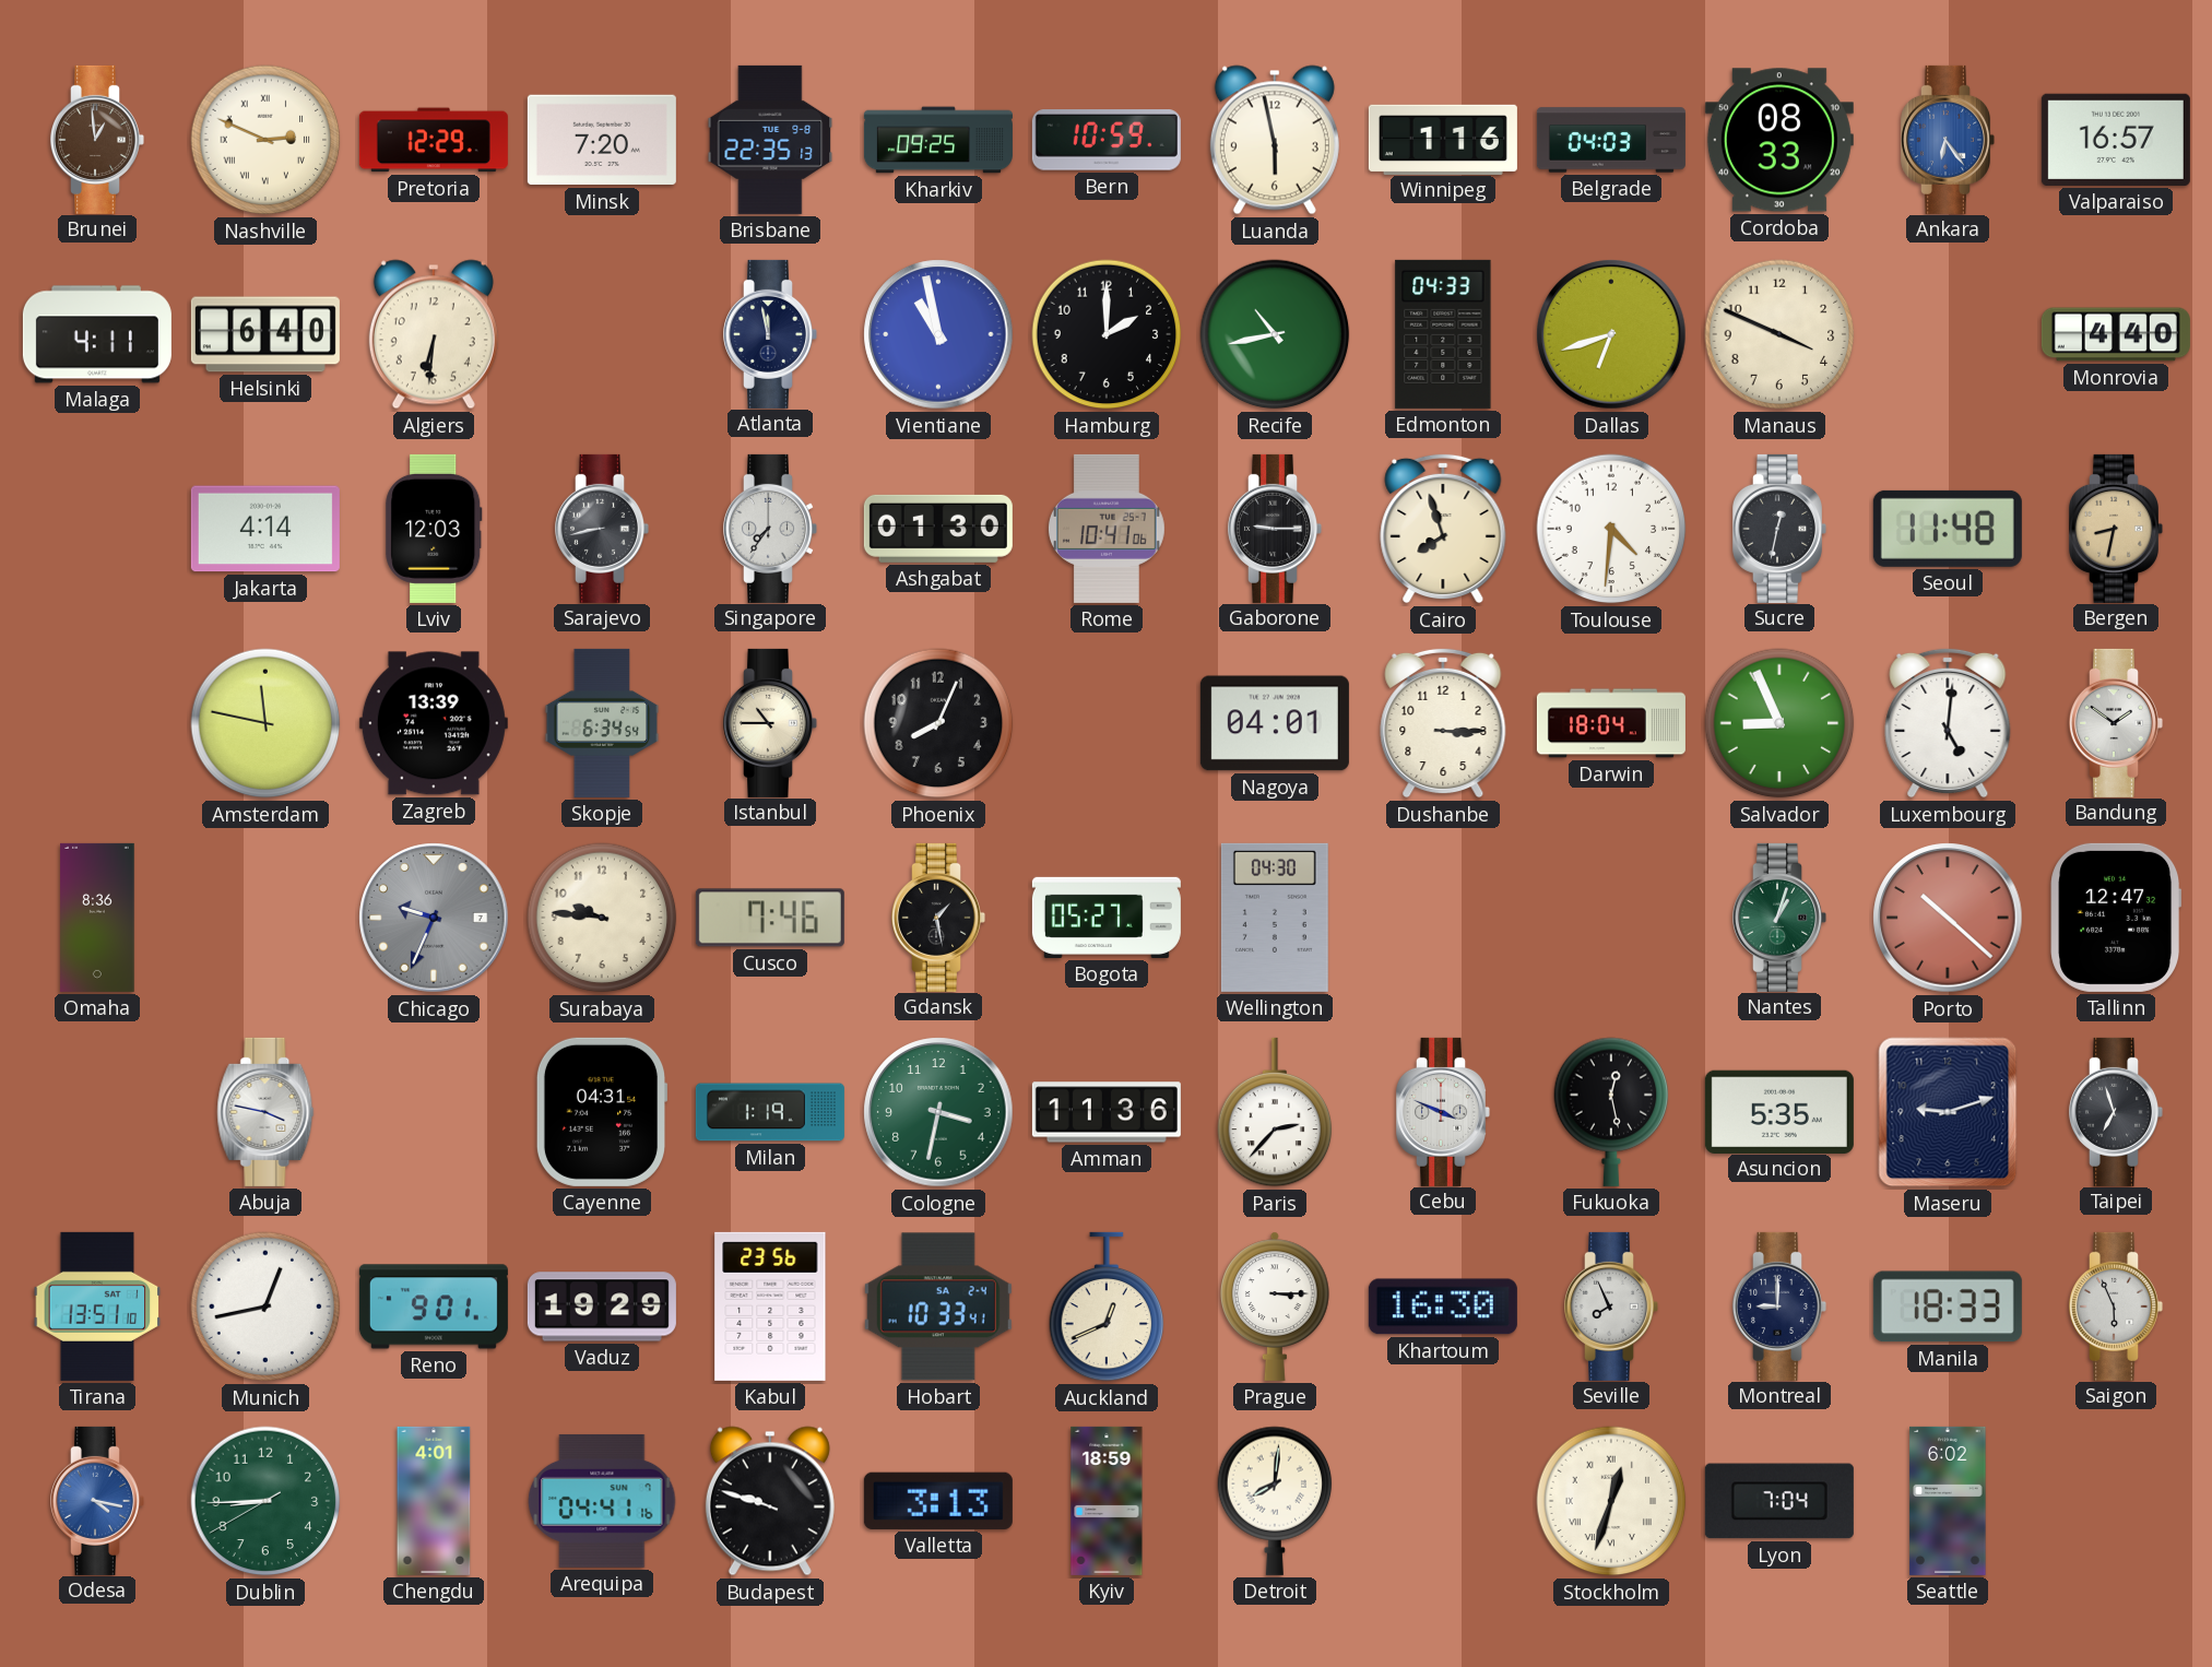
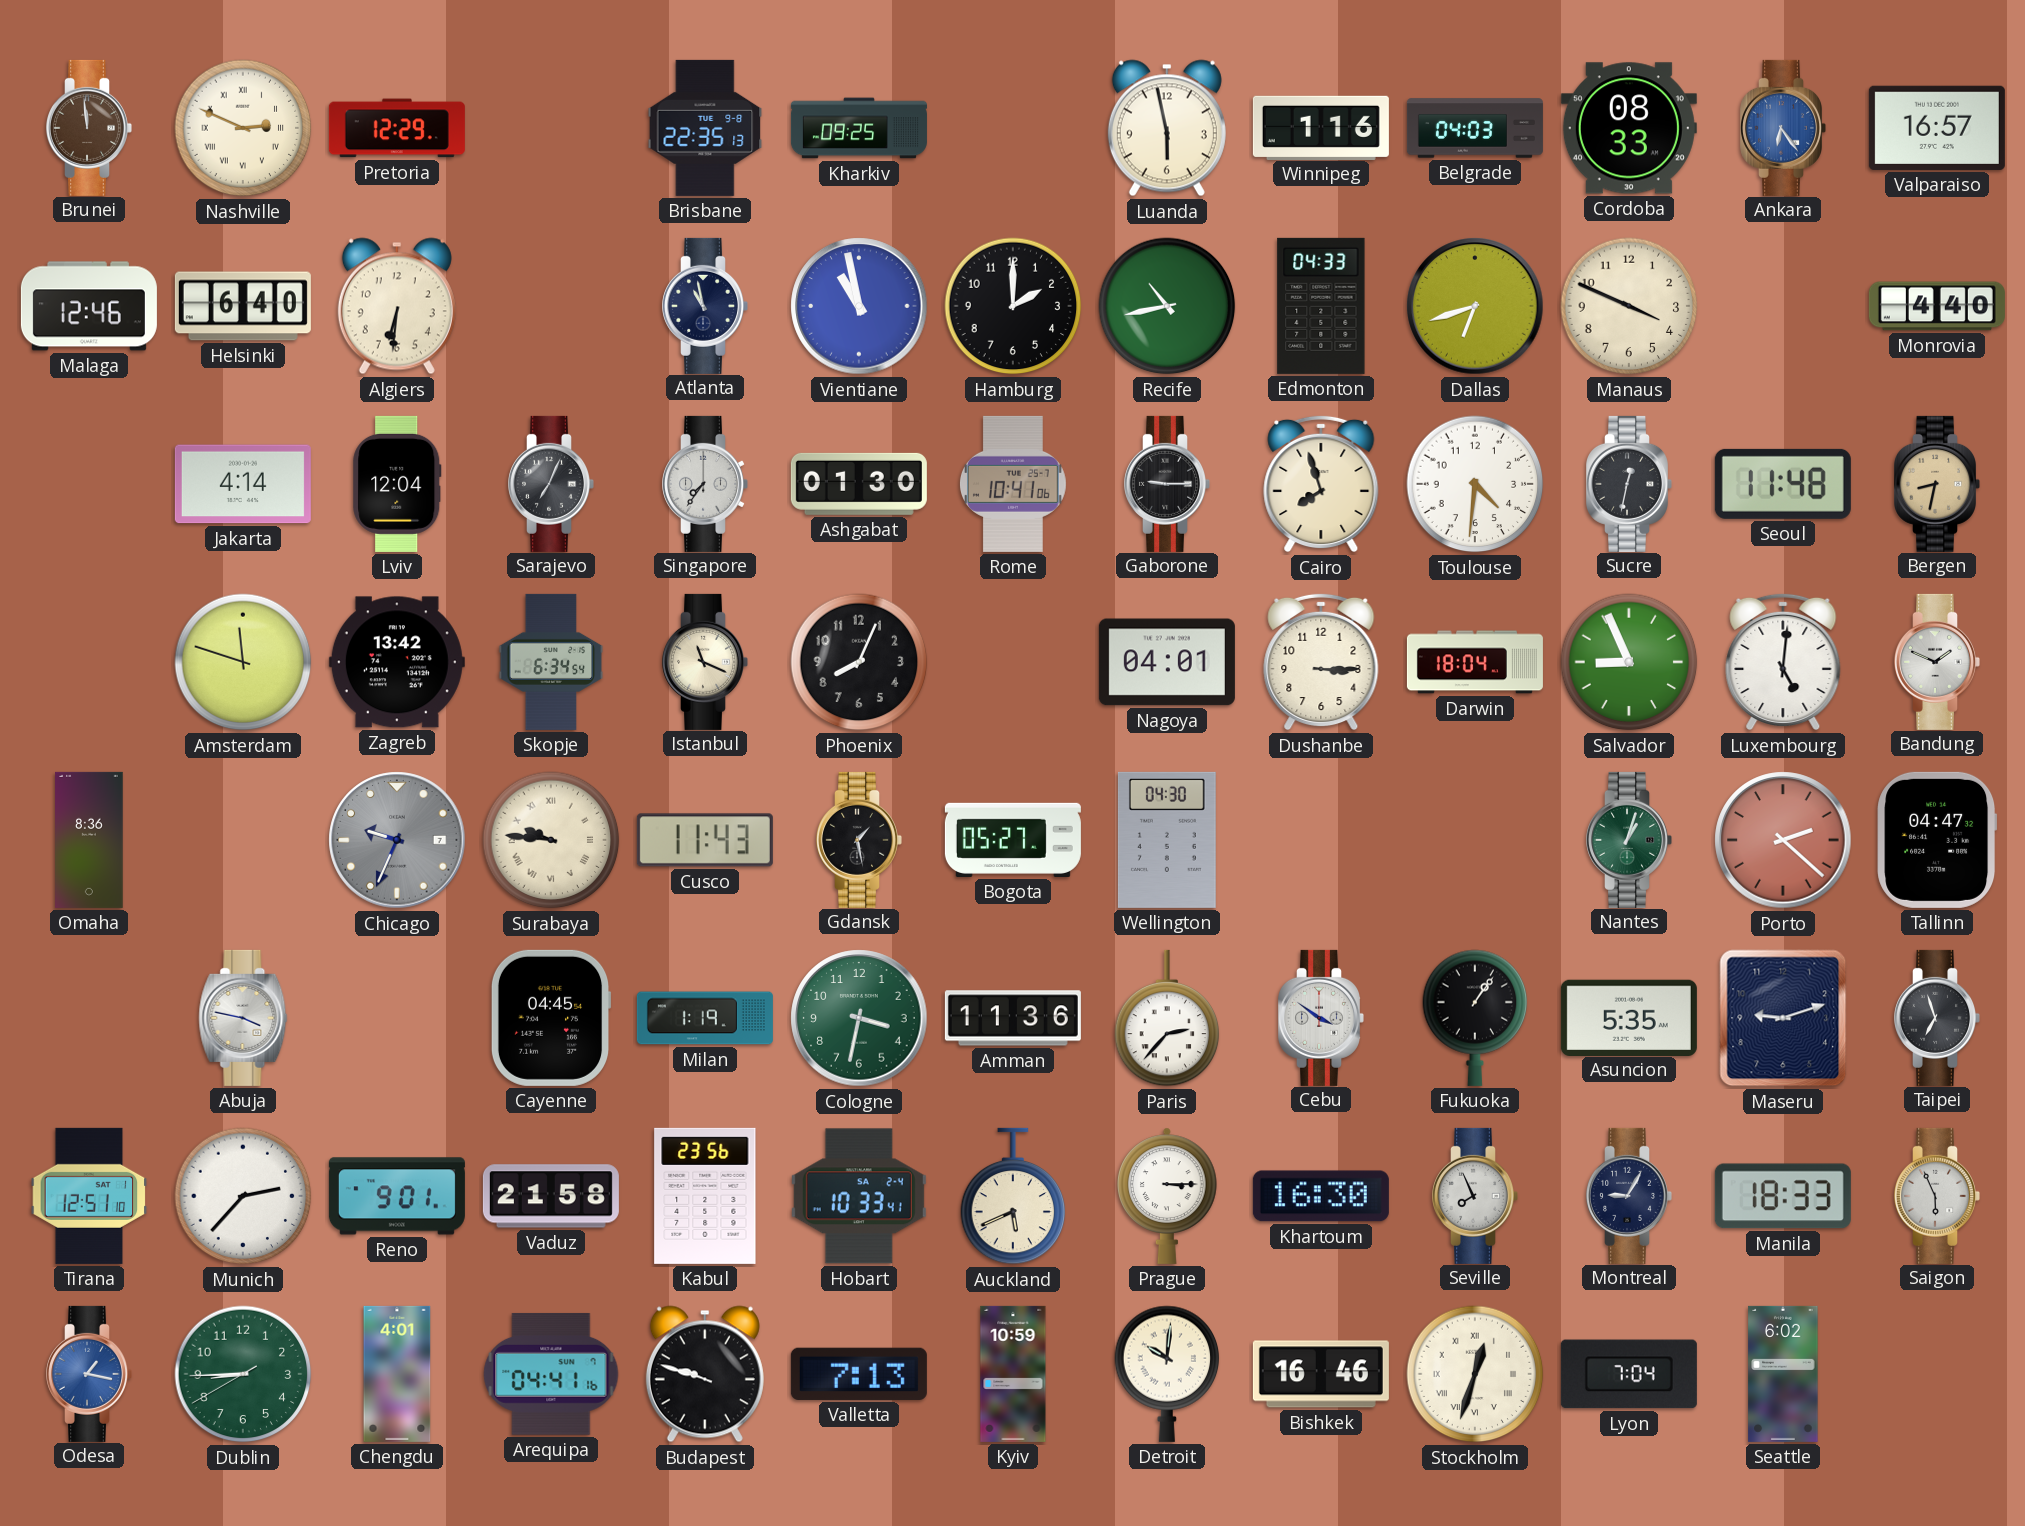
Brunei: 12:59 -> 11:59
Minsk: 7:20 -> none
Bern: 10:59 -> none
Malaga: 4:11 -> 12:46
Atlanta: 11:58 -> 10:58
Lviv: 12:03 -> 12:04
Sarajevo: 8:43 -> 7:04
Amsterdam: 11:47 -> 11:48
Zagreb: 13:39 -> 13:42
Istanbul: 10:45 -> 11:19
Bandung: 1:51 -> 1:49
Surabaya numerals: Arabic -> Roman
Cusco: 7:46 -> 11:43
Porto: 10:22 -> 2:22
Tallinn: 12:47 -> 04:47
Cayenne: 04:31 -> 04:45
Cebu: 3:49 -> 3:51
Fukuoka: 12:28 -> 1:06
Tirana: 13:51 -> 12:51
Munich: 12:43 -> 2:37
Vaduz: 19:29 -> 21:58
Auckland: 12:41 -> 5:41
Montreal: 9:00 -> 9:05
Odesa: 4:17 -> 1:17
Valletta: 3:13 -> 7:13
Kyiv: 18:59 -> 10:59
Detroit: 8:01 -> 10:01
Bishkek: none -> 16:46
